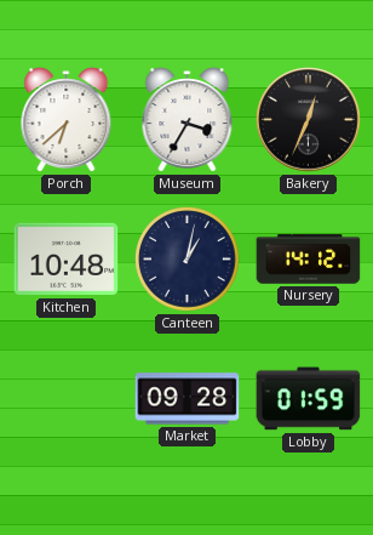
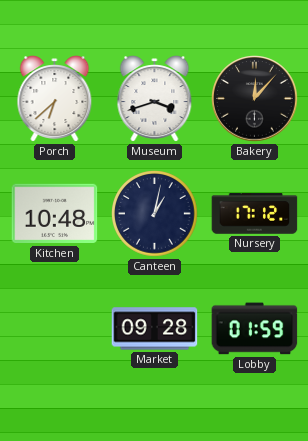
Museum: 3:35 -> 3:42
Bakery: 12:34 -> 12:07
Nursery: 14:12 -> 17:12
